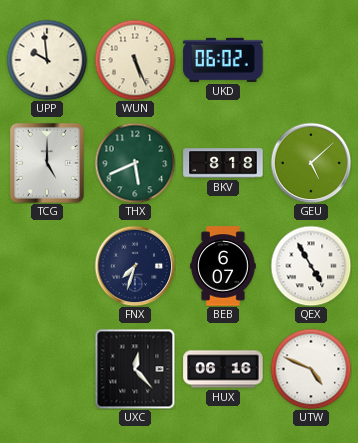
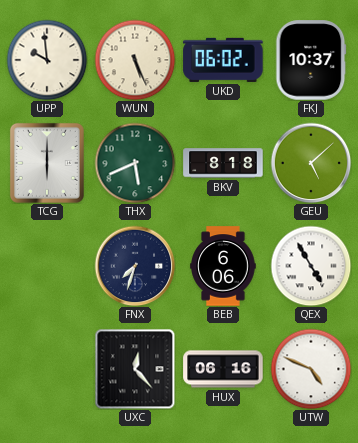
FKJ: none -> 10:37
TCG: 5:00 -> 6:00
BEB: 6:07 -> 6:06
